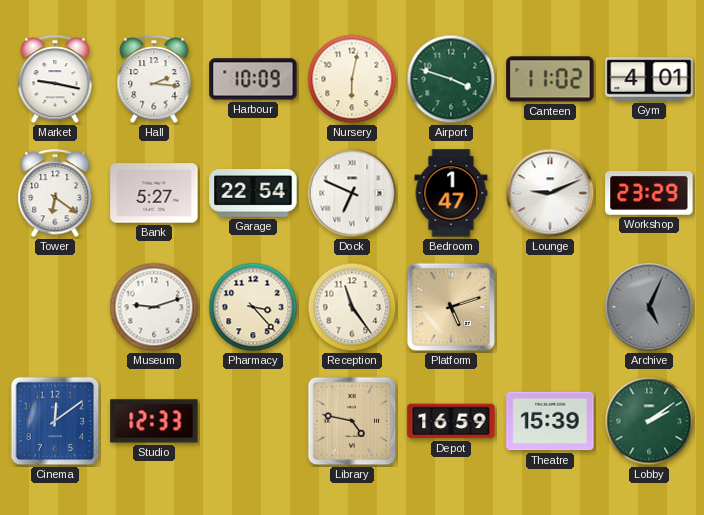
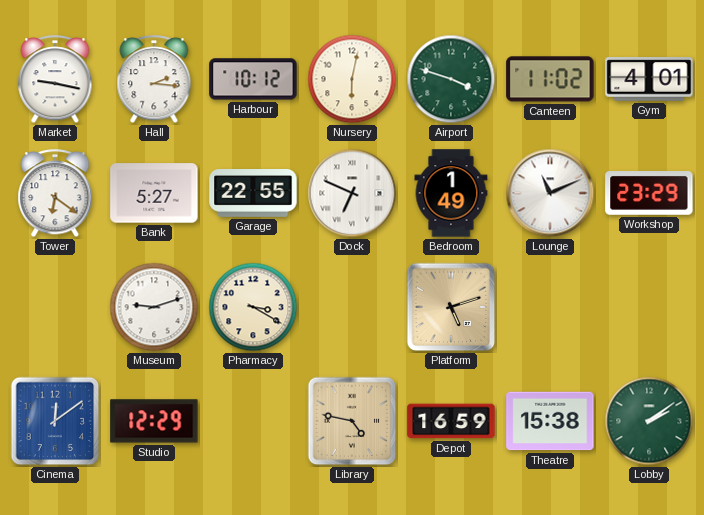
Harbour: 10:09 -> 10:12
Garage: 22:54 -> 22:55
Bedroom: 1:47 -> 1:49
Lounge: 9:11 -> 11:11
Pharmacy: 3:23 -> 3:20
Reception: 11:24 -> none
Archive: 5:04 -> none
Studio: 12:33 -> 12:29
Theatre: 15:39 -> 15:38
